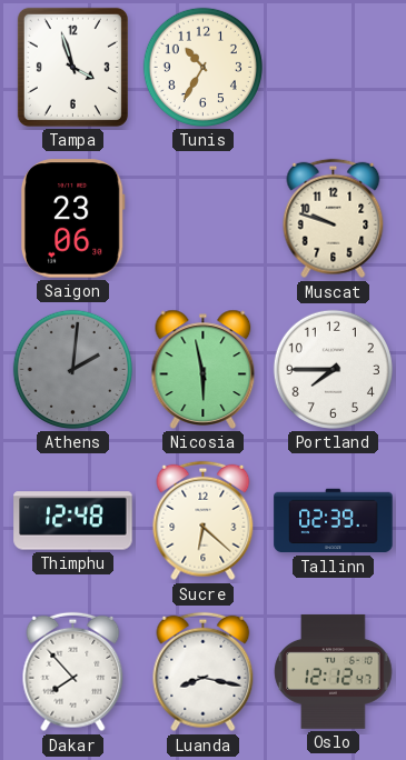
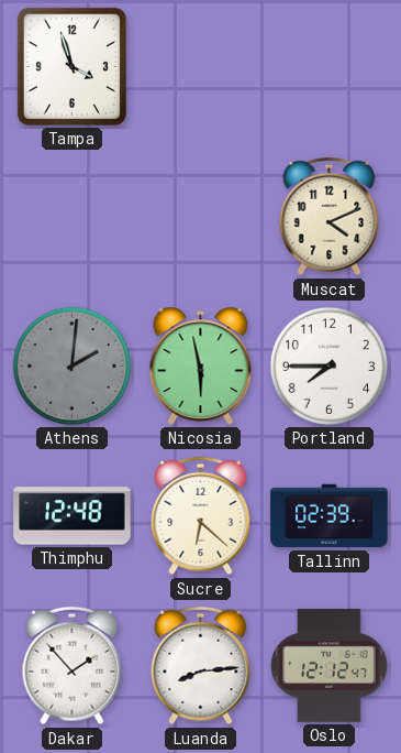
Tunis: 10:35 -> none
Saigon: 23:06 -> none
Muscat: 9:48 -> 4:11
Dakar: 7:53 -> 1:53
Luanda: 8:17 -> 8:14
